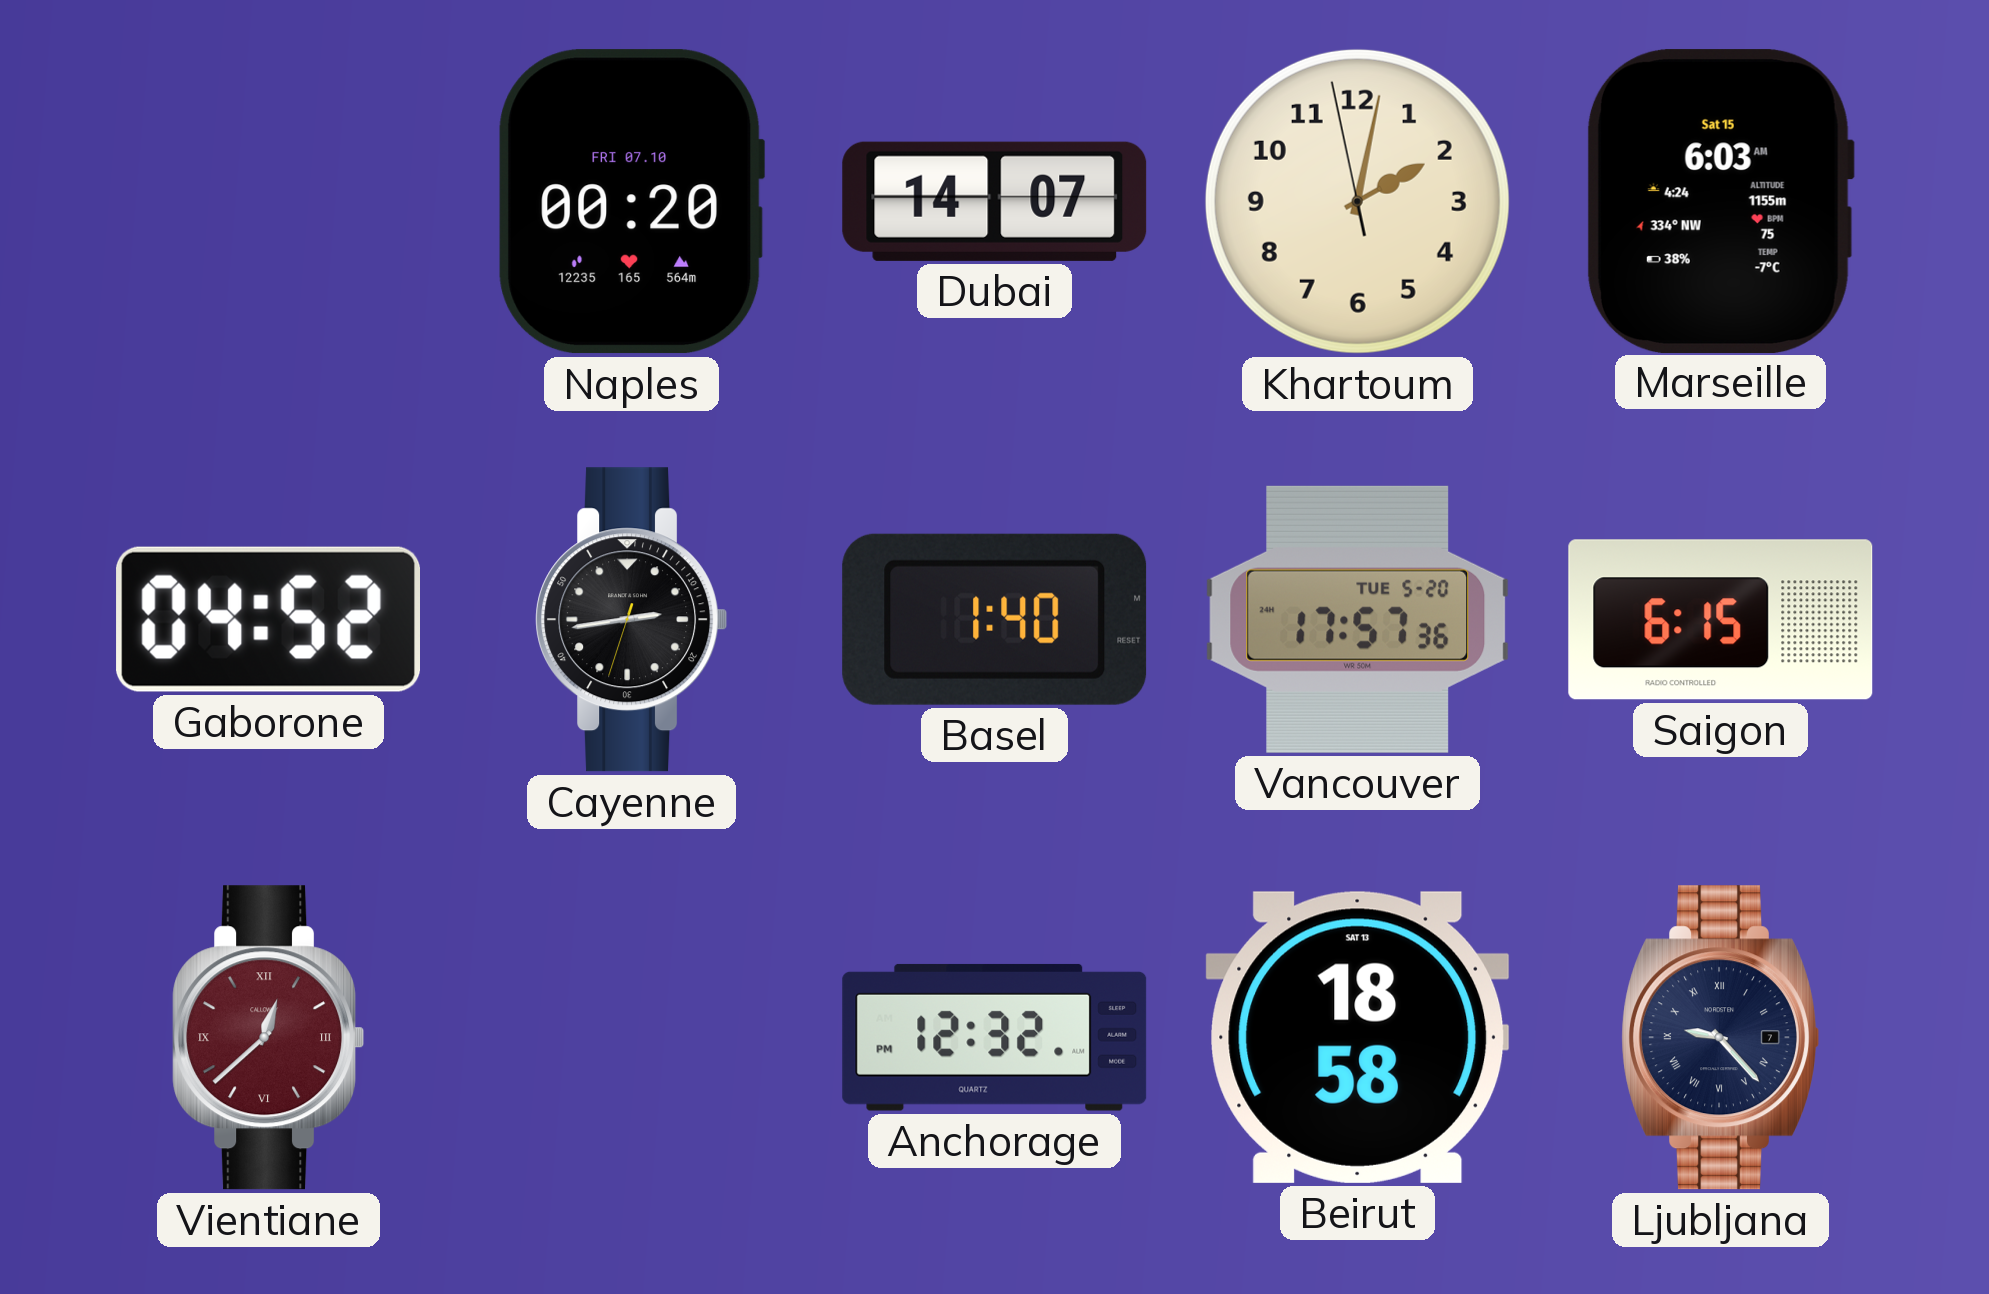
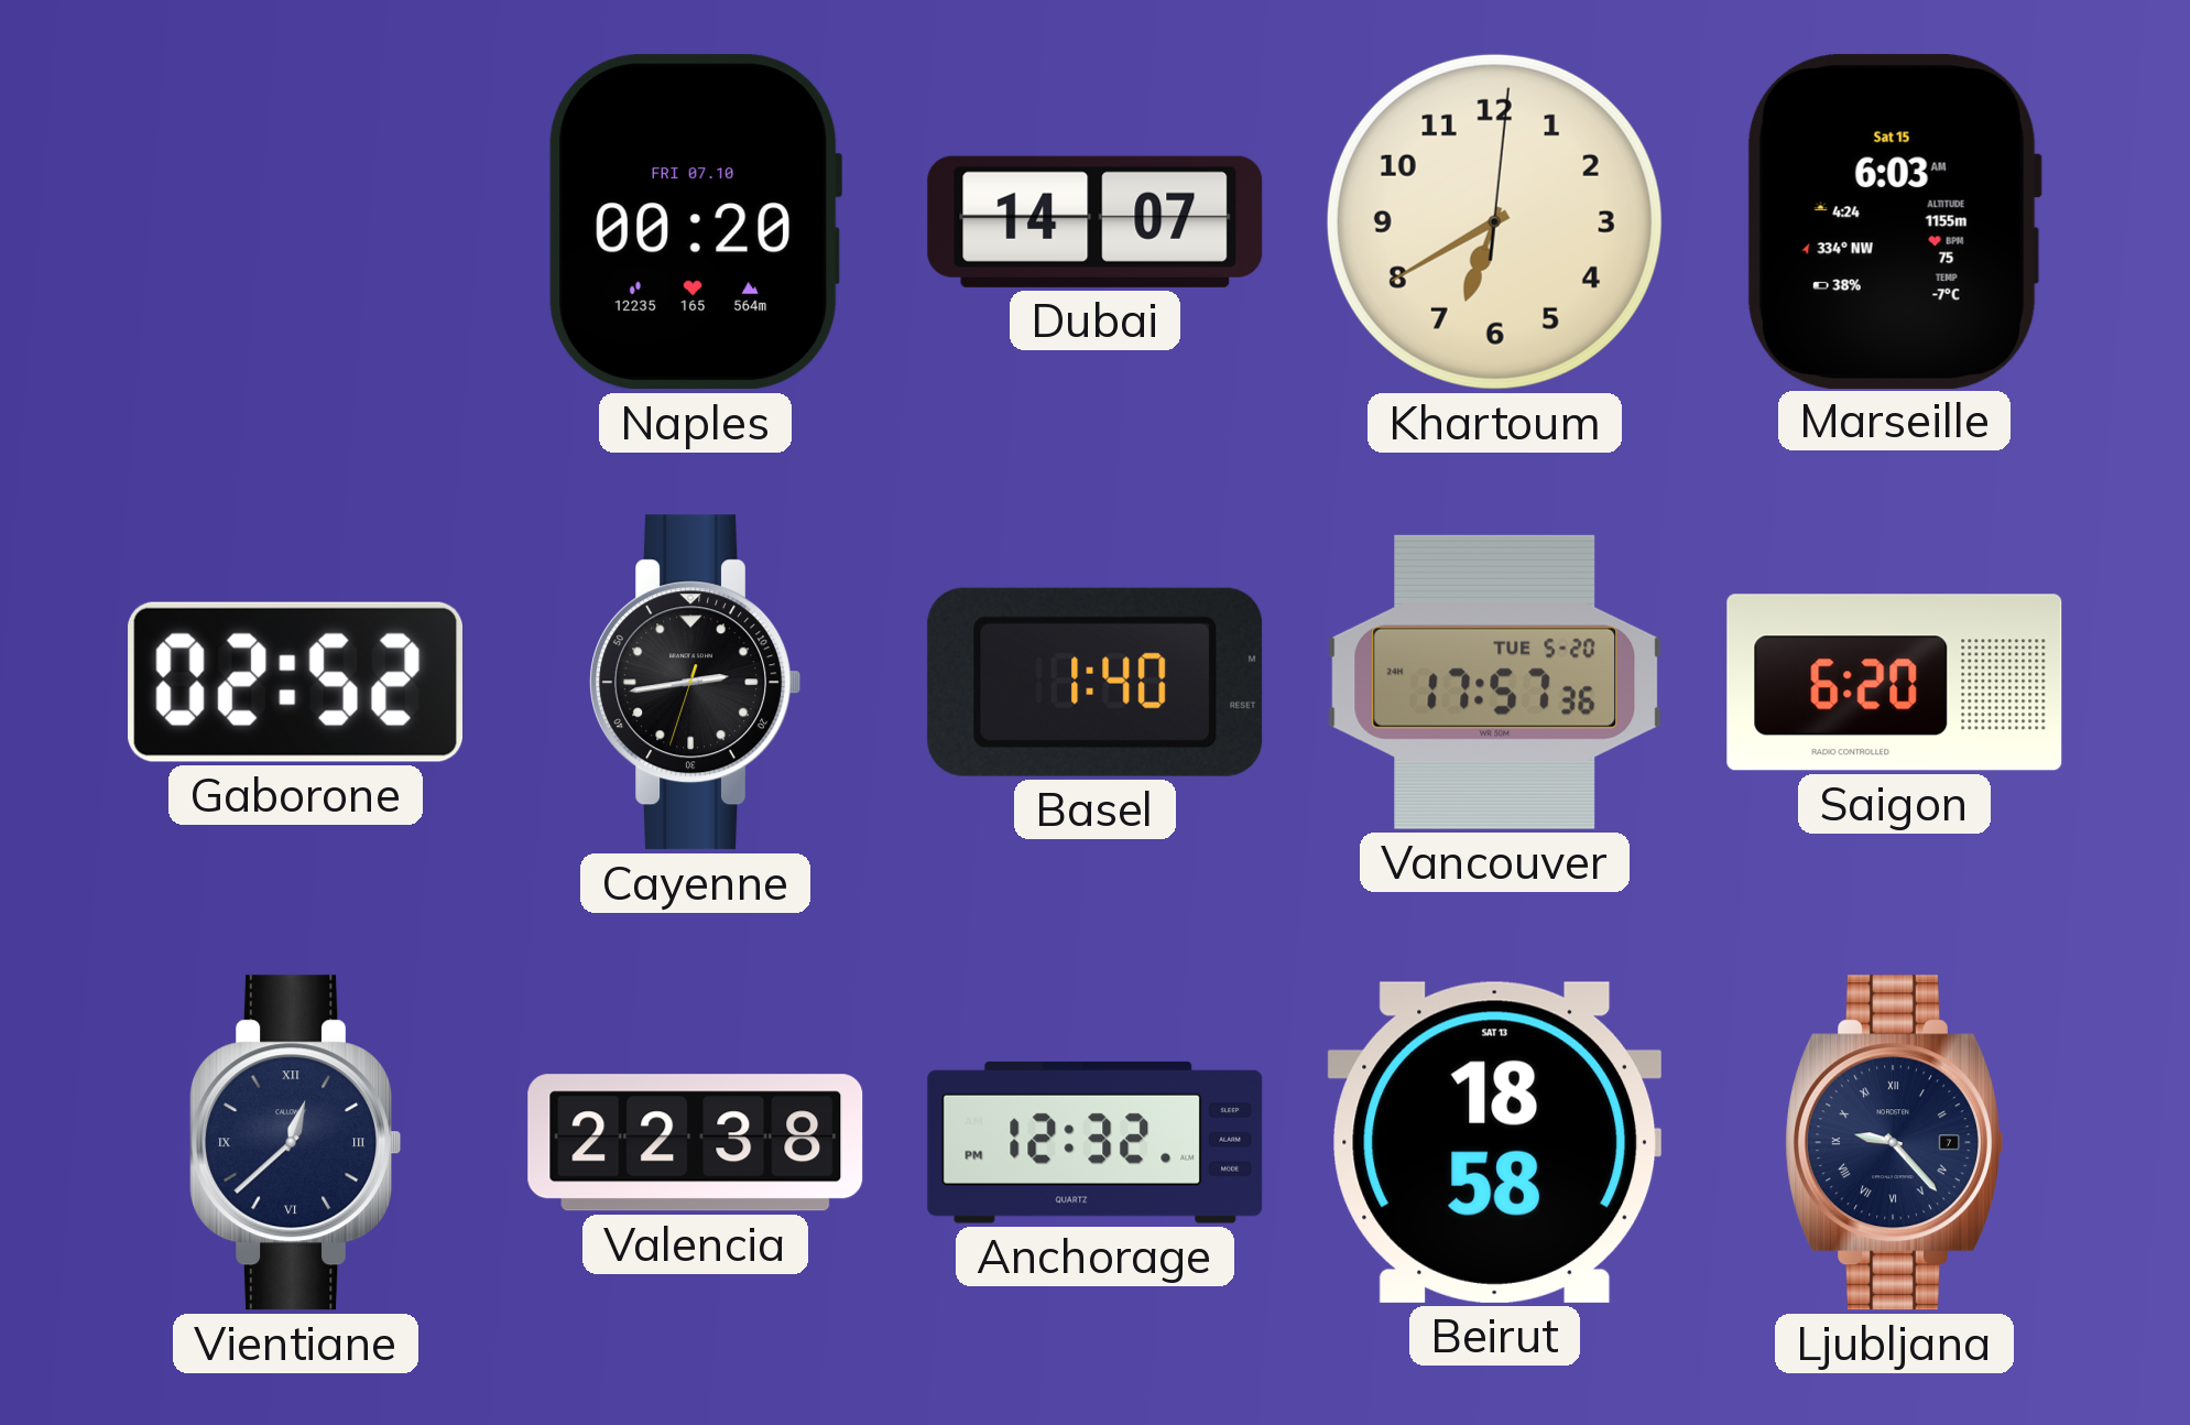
Khartoum: 2:01 -> 6:40
Gaborone: 04:52 -> 02:52
Saigon: 6:15 -> 6:20
Vientiane dial: burgundy -> navy
Valencia: none -> 22:38
